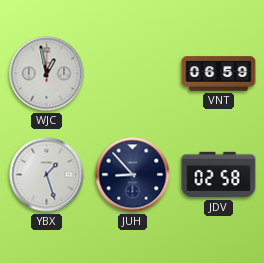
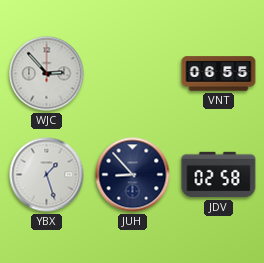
WJC: 12:58 -> 2:53
VNT: 06:59 -> 06:55
